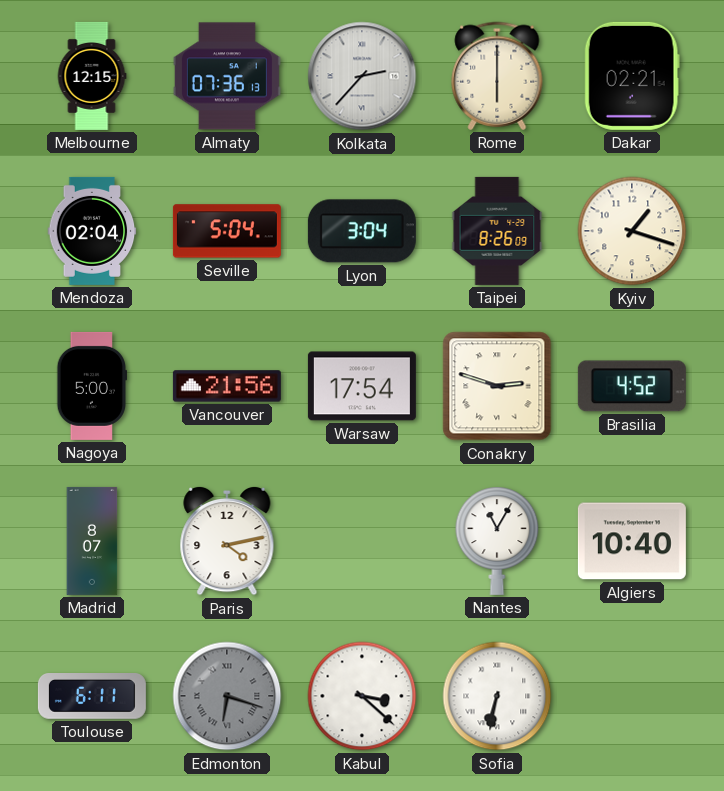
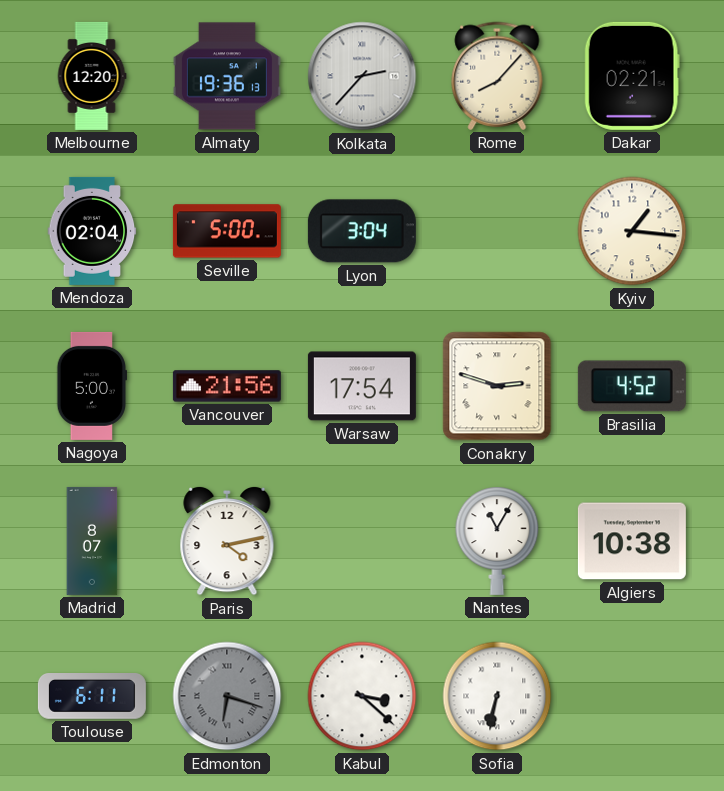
Melbourne: 12:15 -> 12:20
Almaty: 07:36 -> 19:36
Rome: 6:00 -> 8:07
Seville: 5:04 -> 5:00
Taipei: 8:26 -> none
Kyiv: 1:18 -> 1:16
Algiers: 10:40 -> 10:38
